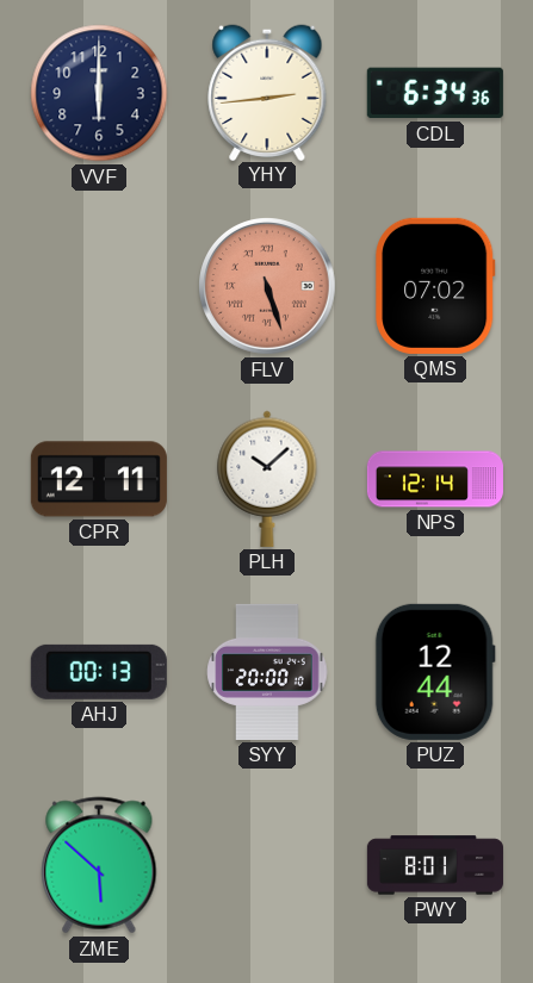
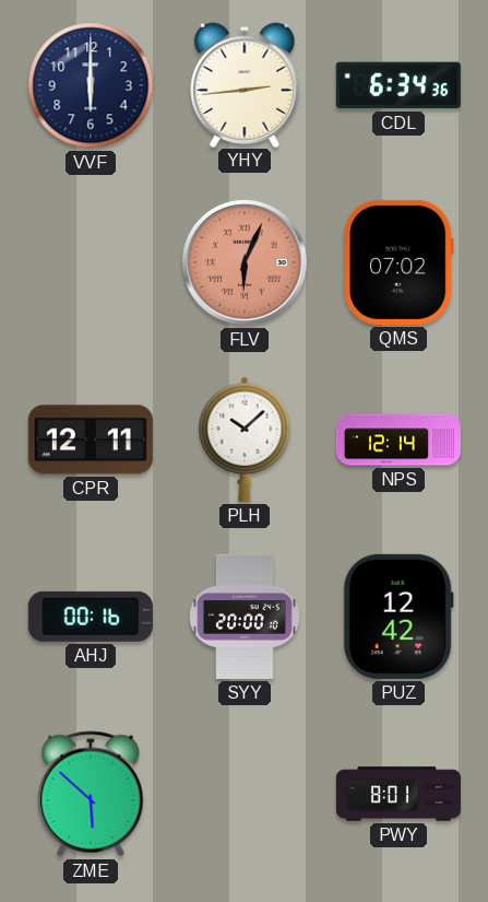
FLV: 5:27 -> 6:04
AHJ: 00:13 -> 00:16
PUZ: 12:44 -> 12:42
